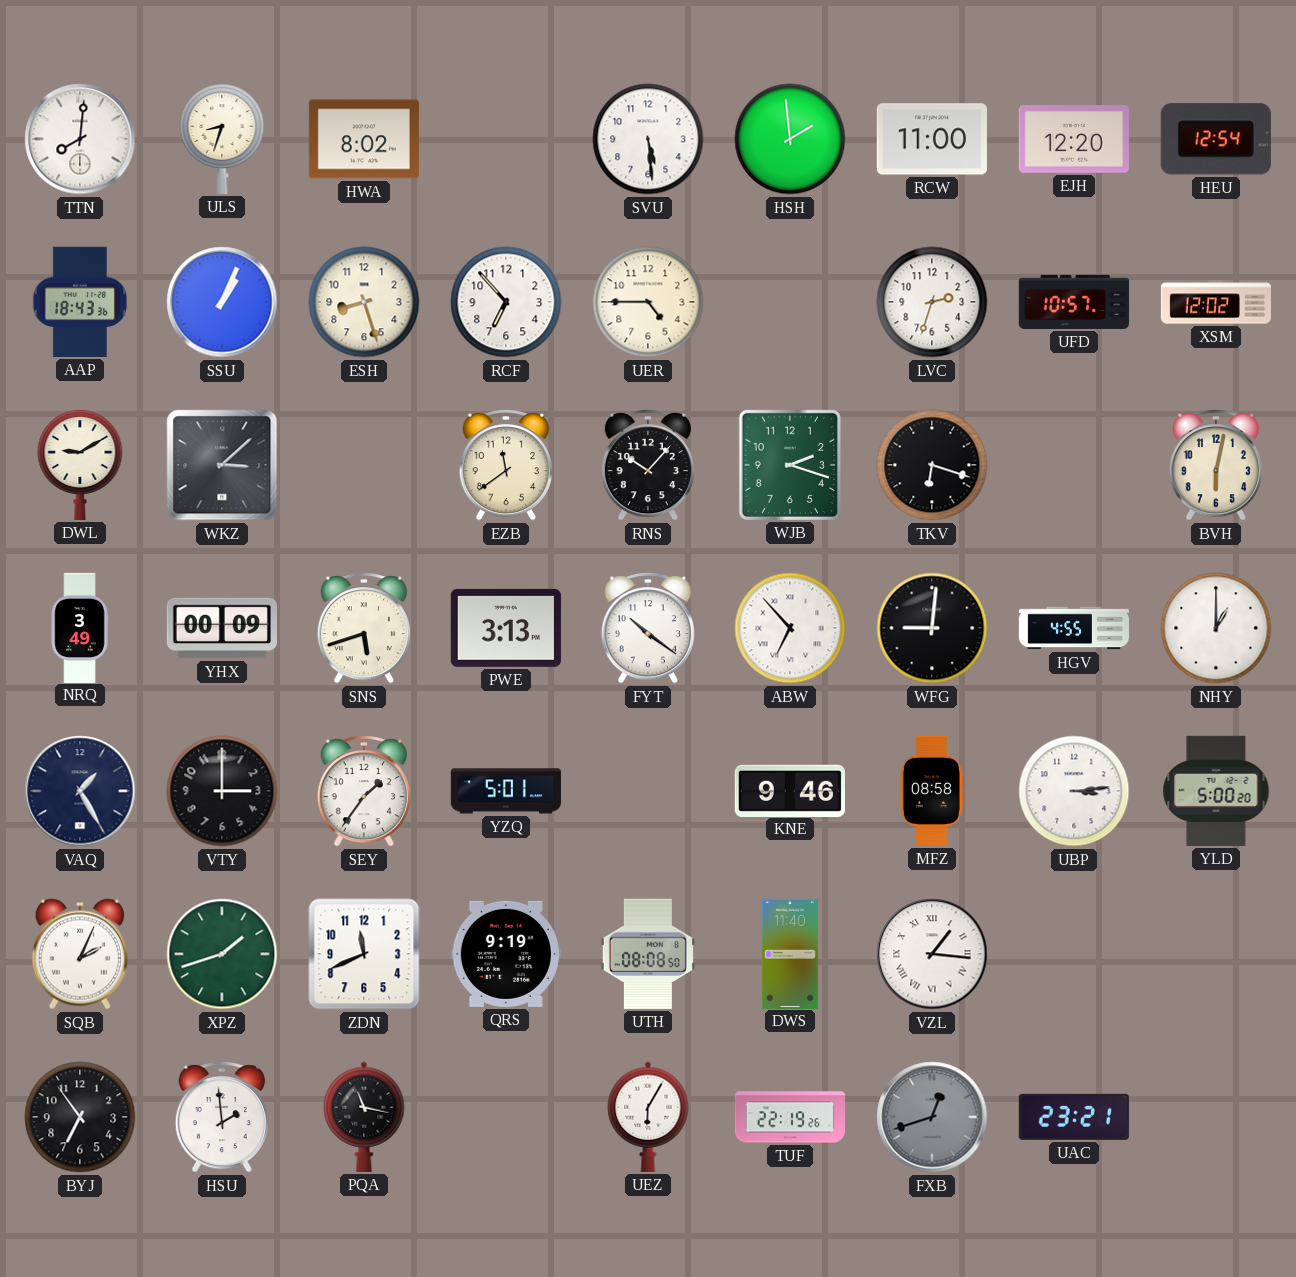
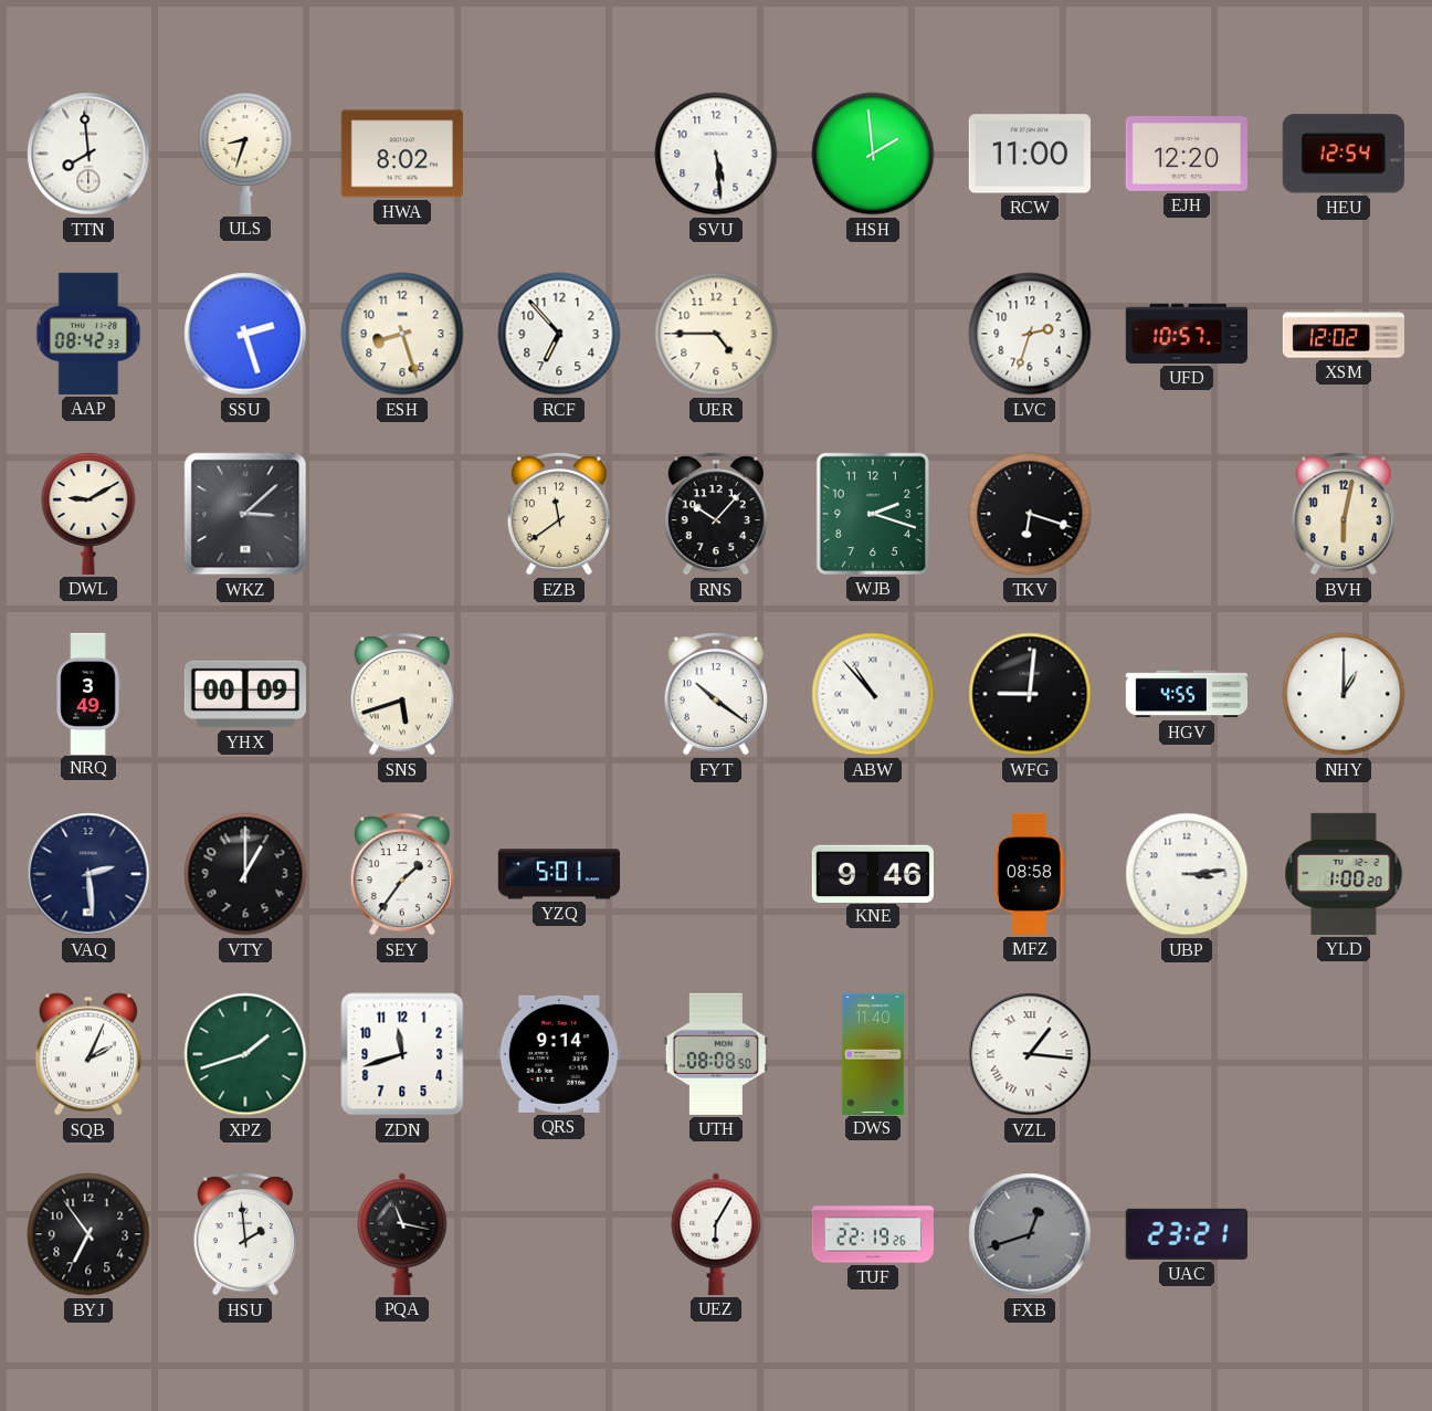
TTN: 8:01 -> 7:59
AAP: 18:43 -> 08:42
SSU: 1:04 -> 2:27
PWE: 3:13 -> none
ABW: 6:53 -> 10:53
VAQ: 1:25 -> 2:29
VTY: 3:00 -> 1:00
YLD: 5:00 -> 1:00
ZDN: 11:41 -> 11:42
QRS: 9:19 -> 9:14
